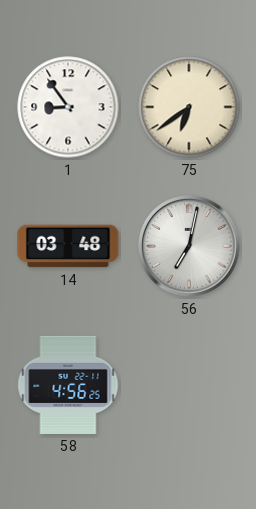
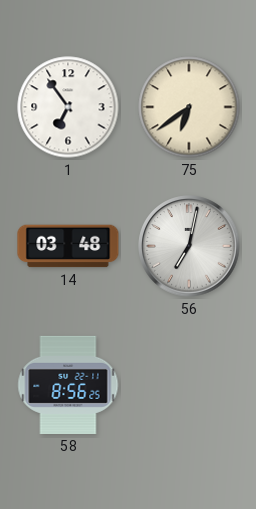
1: 8:54 -> 6:54
58: 4:56 -> 8:56
